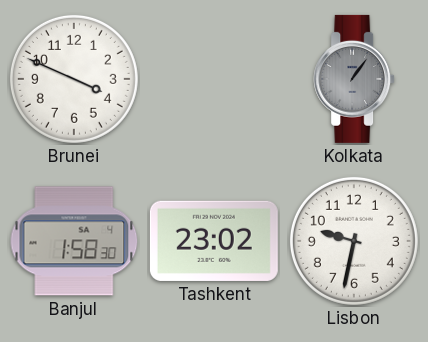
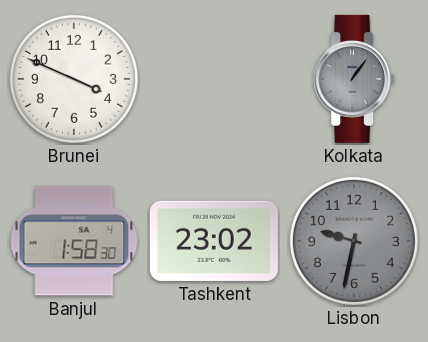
Lisbon dial: white -> grey
